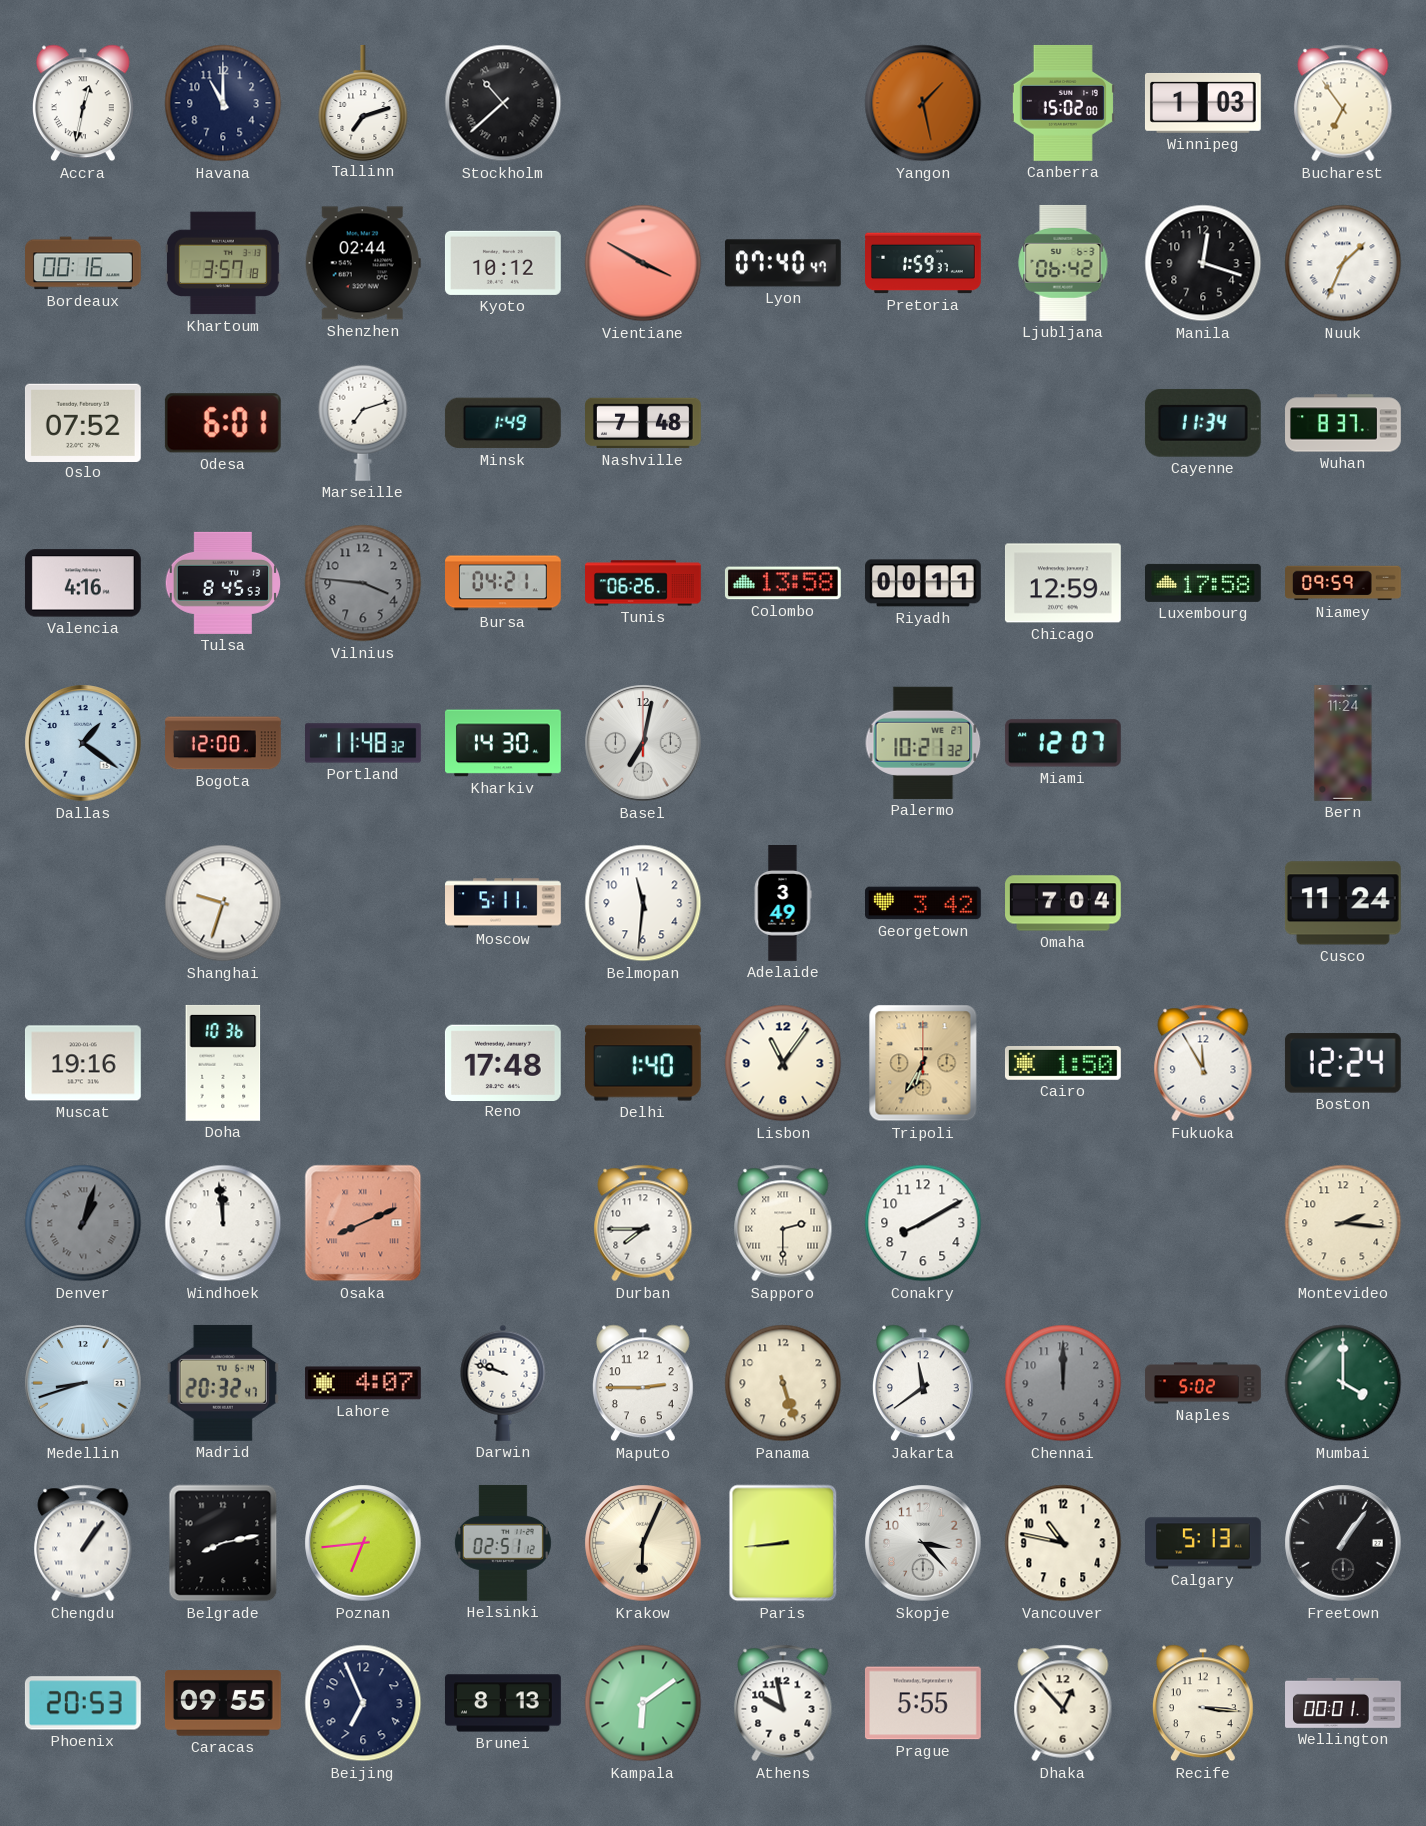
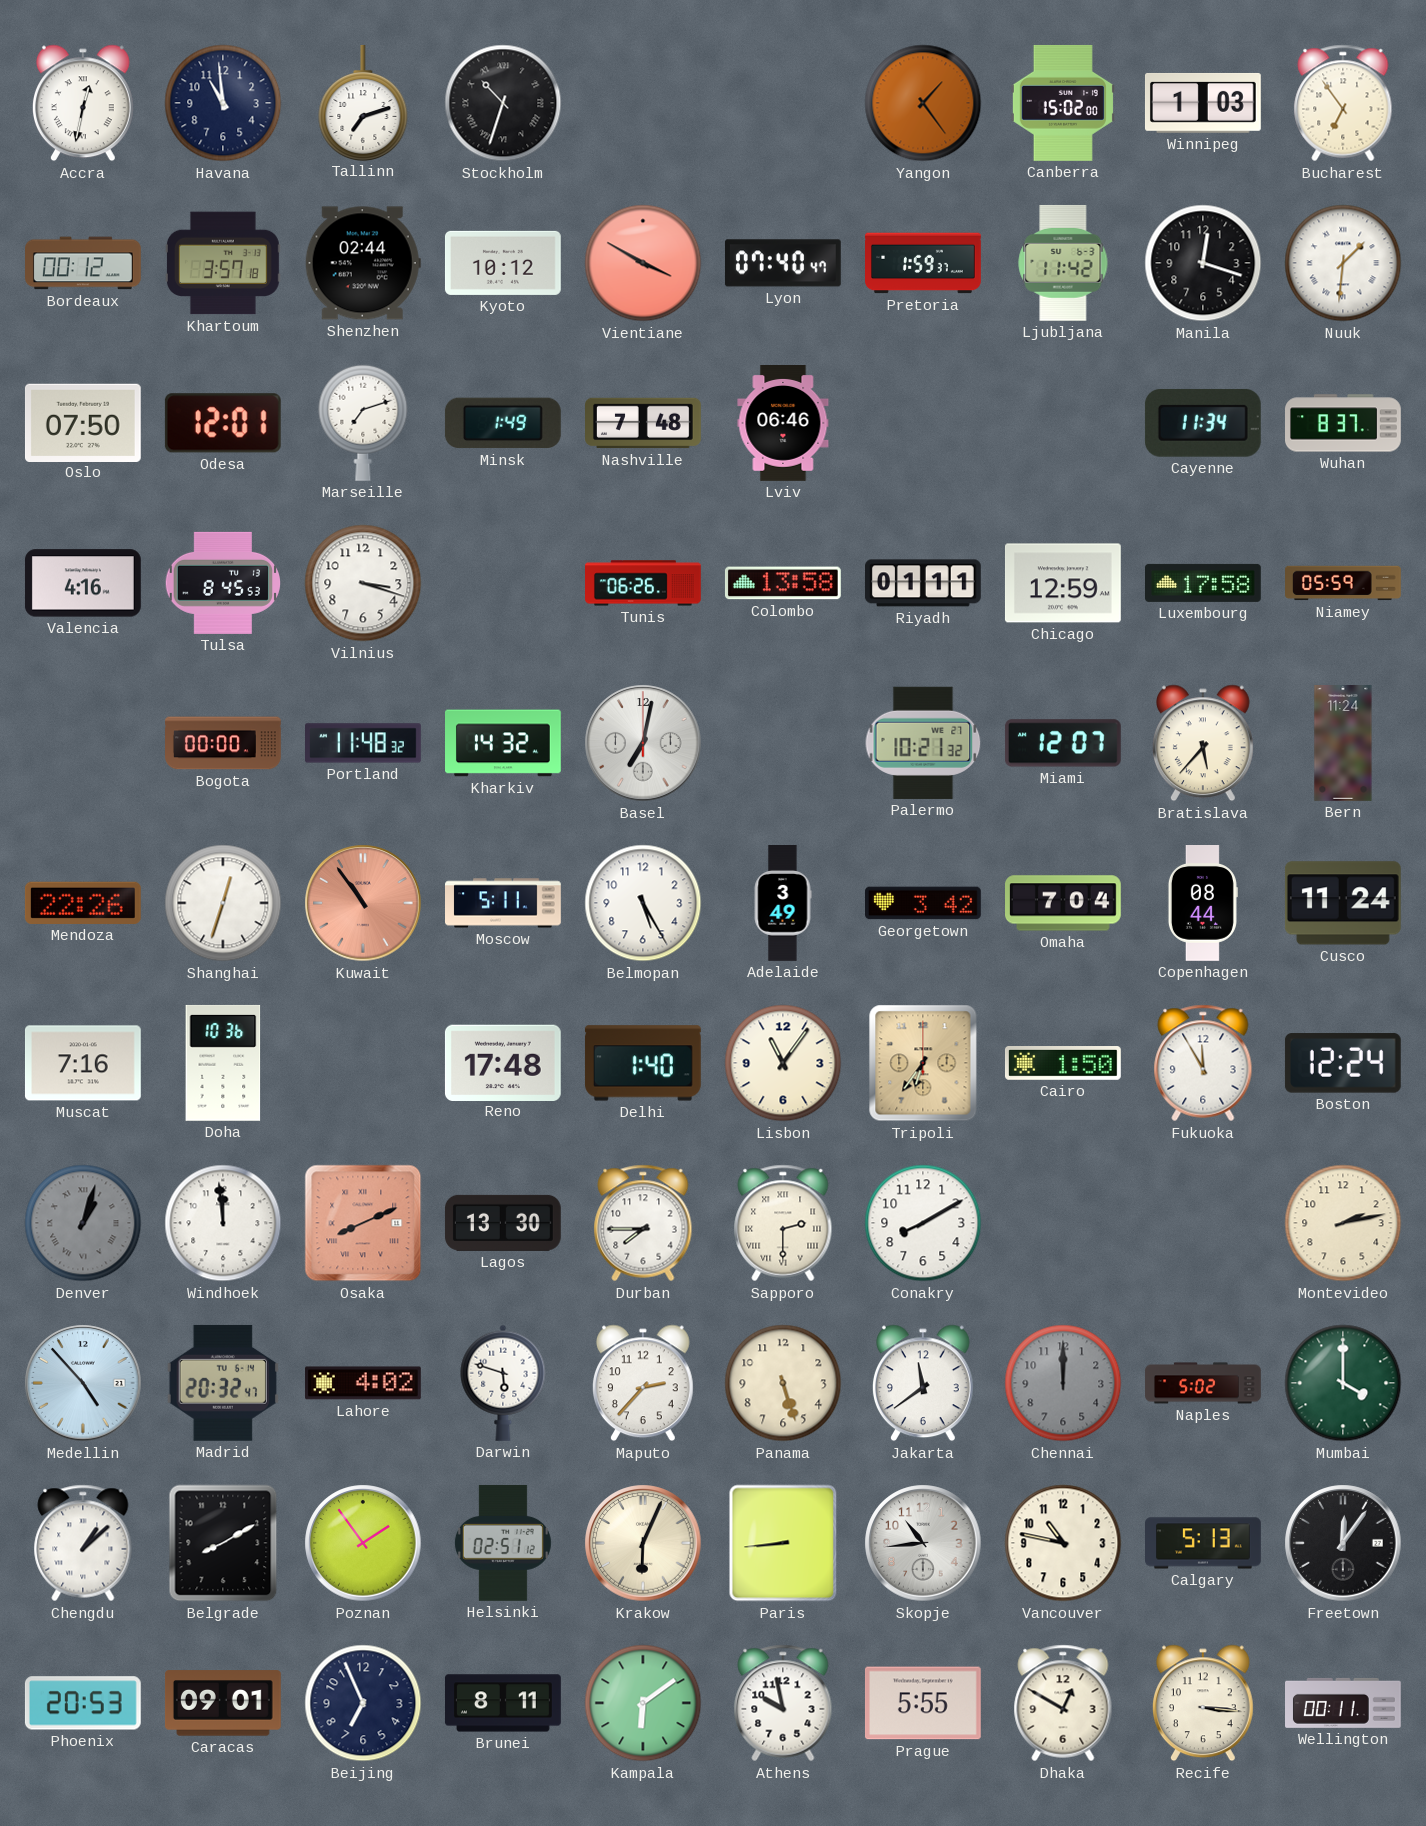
Havana: 11:00 -> 10:59
Stockholm: 10:38 -> 10:33
Yangon: 1:28 -> 1:24
Bordeaux: 00:16 -> 00:12
Ljubljana: 06:42 -> 11:42
Nuuk: 1:34 -> 1:31
Oslo: 07:52 -> 07:50
Odesa: 6:01 -> 12:01
Lviv: none -> 06:46
Vilnius: 3:46 -> 3:18
Vilnius dial: grey -> white
Bursa: 04:21 -> none
Riyadh: 00:11 -> 01:11
Niamey: 09:59 -> 05:59
Dallas: 1:21 -> none
Bogota: 12:00 -> 00:00
Kharkiv: 14:30 -> 14:32
Bratislava: none -> 5:37
Mendoza: none -> 22:26
Shanghai: 9:33 -> 12:33
Kuwait: none -> 10:54
Belmopan: 11:31 -> 5:25
Copenhagen: none -> 08:44
Muscat: 19:16 -> 7:16
Tripoli: 6:35 -> 6:36
Lagos: none -> 13:30
Montevideo: 2:16 -> 2:13
Medellin: 8:42 -> 4:53
Lahore: 4:07 -> 4:02
Darwin: 9:48 -> 5:48
Maputo: 2:45 -> 2:37
Chengdu: 1:06 -> 1:08
Belgrade: 8:13 -> 8:10
Poznan: 6:44 -> 1:54
Skopje: 3:23 -> 10:44
Freetown: 1:06 -> 12:06
Caracas: 09:55 -> 09:01
Brunei: 8:13 -> 8:11
Dhaka: 12:53 -> 12:50
Wellington: 00:01 -> 00:11
